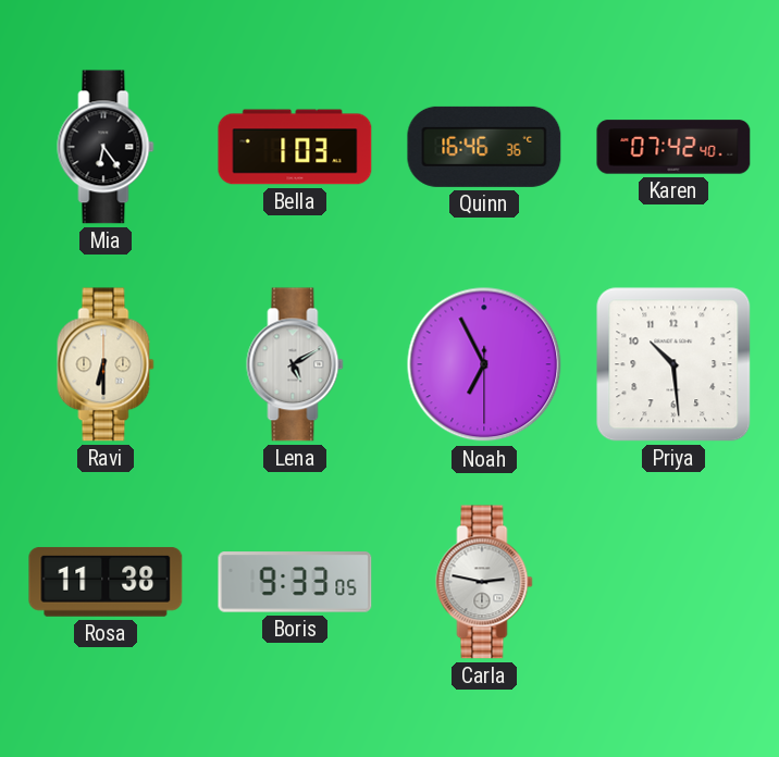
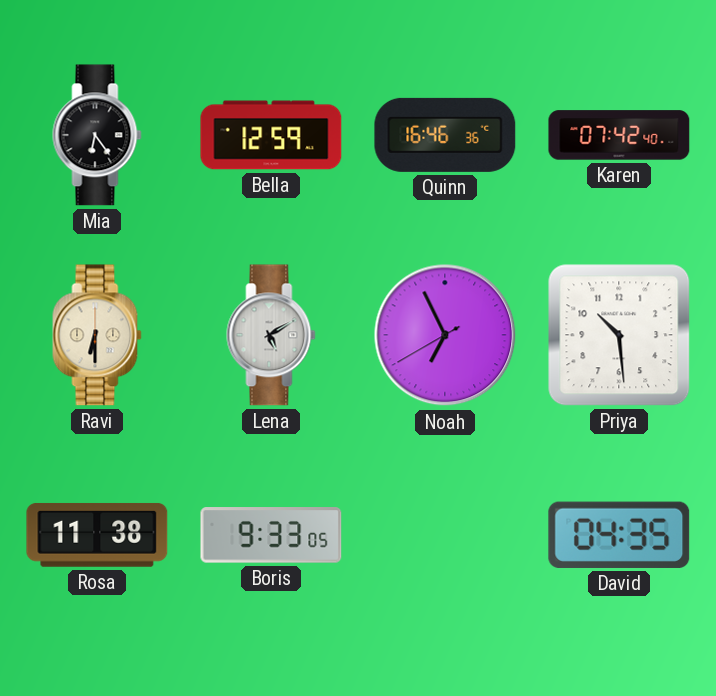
Bella: 1:03 -> 12:59
Noah: 6:55:30 -> 6:55:40
Carla: 2:47 -> none
David: none -> 04:35
